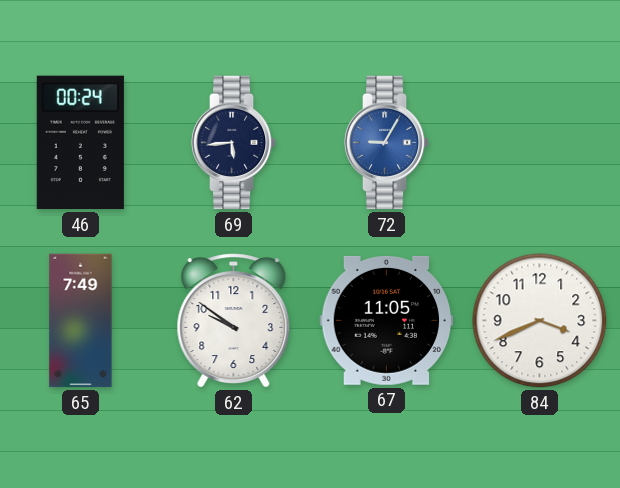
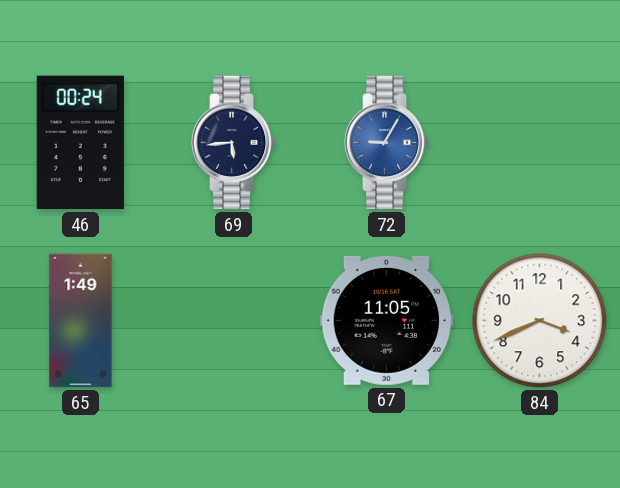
65: 7:49 -> 1:49
62: 9:51 -> none
